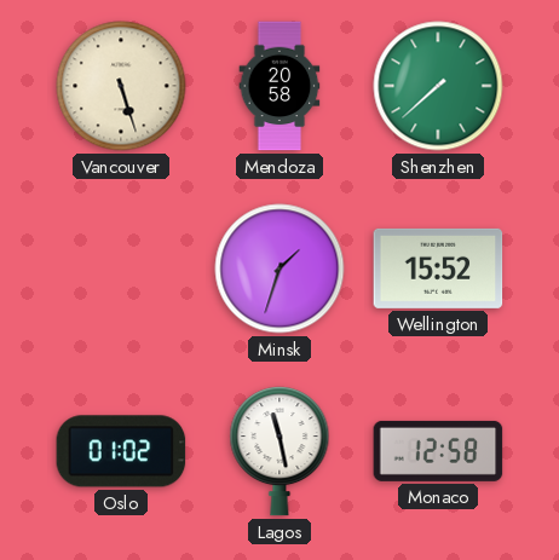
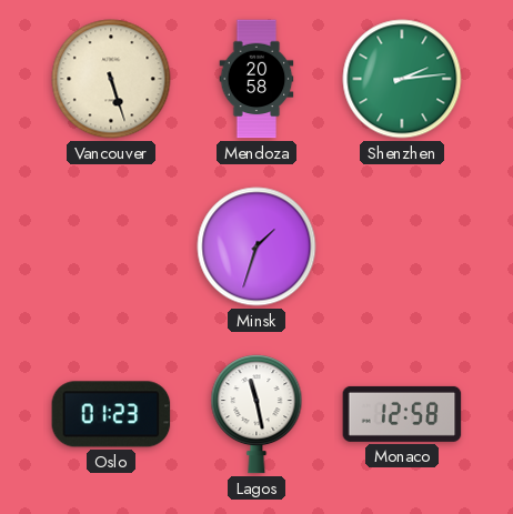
Shenzhen: 7:38 -> 2:14
Wellington: 15:52 -> none
Oslo: 01:02 -> 01:23
